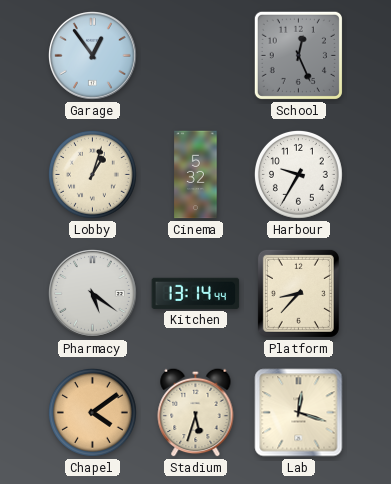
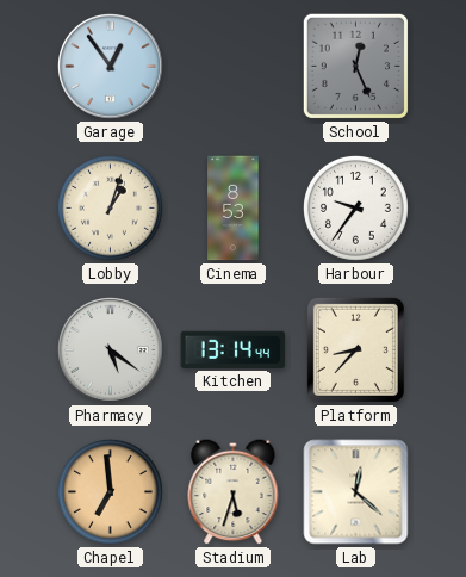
Cinema: 5:32 -> 8:53
Harbour: 9:35 -> 9:36
Chapel: 4:09 -> 6:59
Lab: 12:18 -> 12:22
